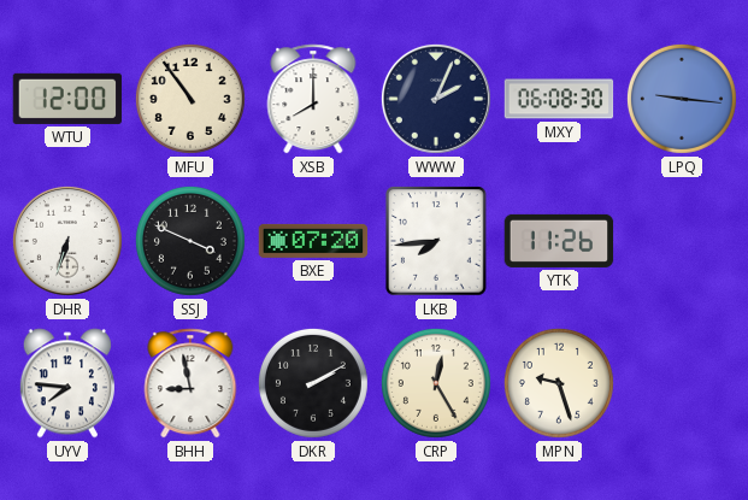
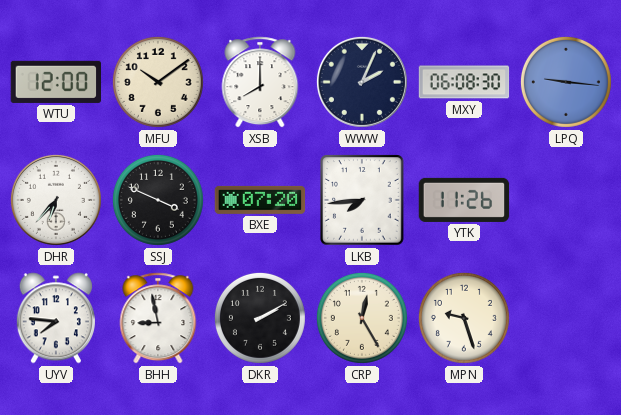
MFU: 10:54 -> 10:09
DHR: 6:33 -> 6:37
